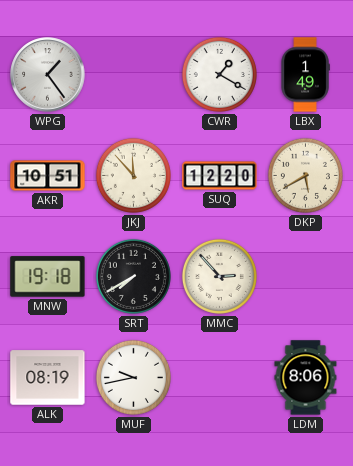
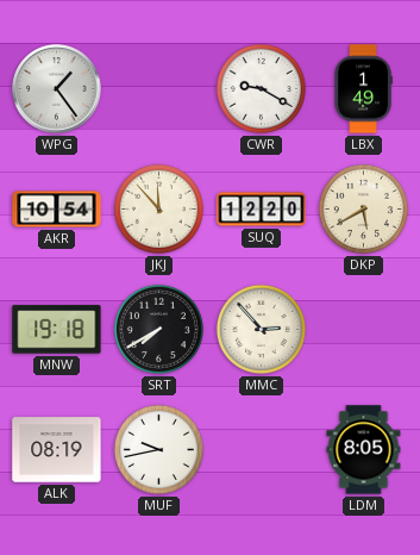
CWR: 1:20 -> 9:20
AKR: 10:51 -> 10:54
LDM: 8:06 -> 8:05
